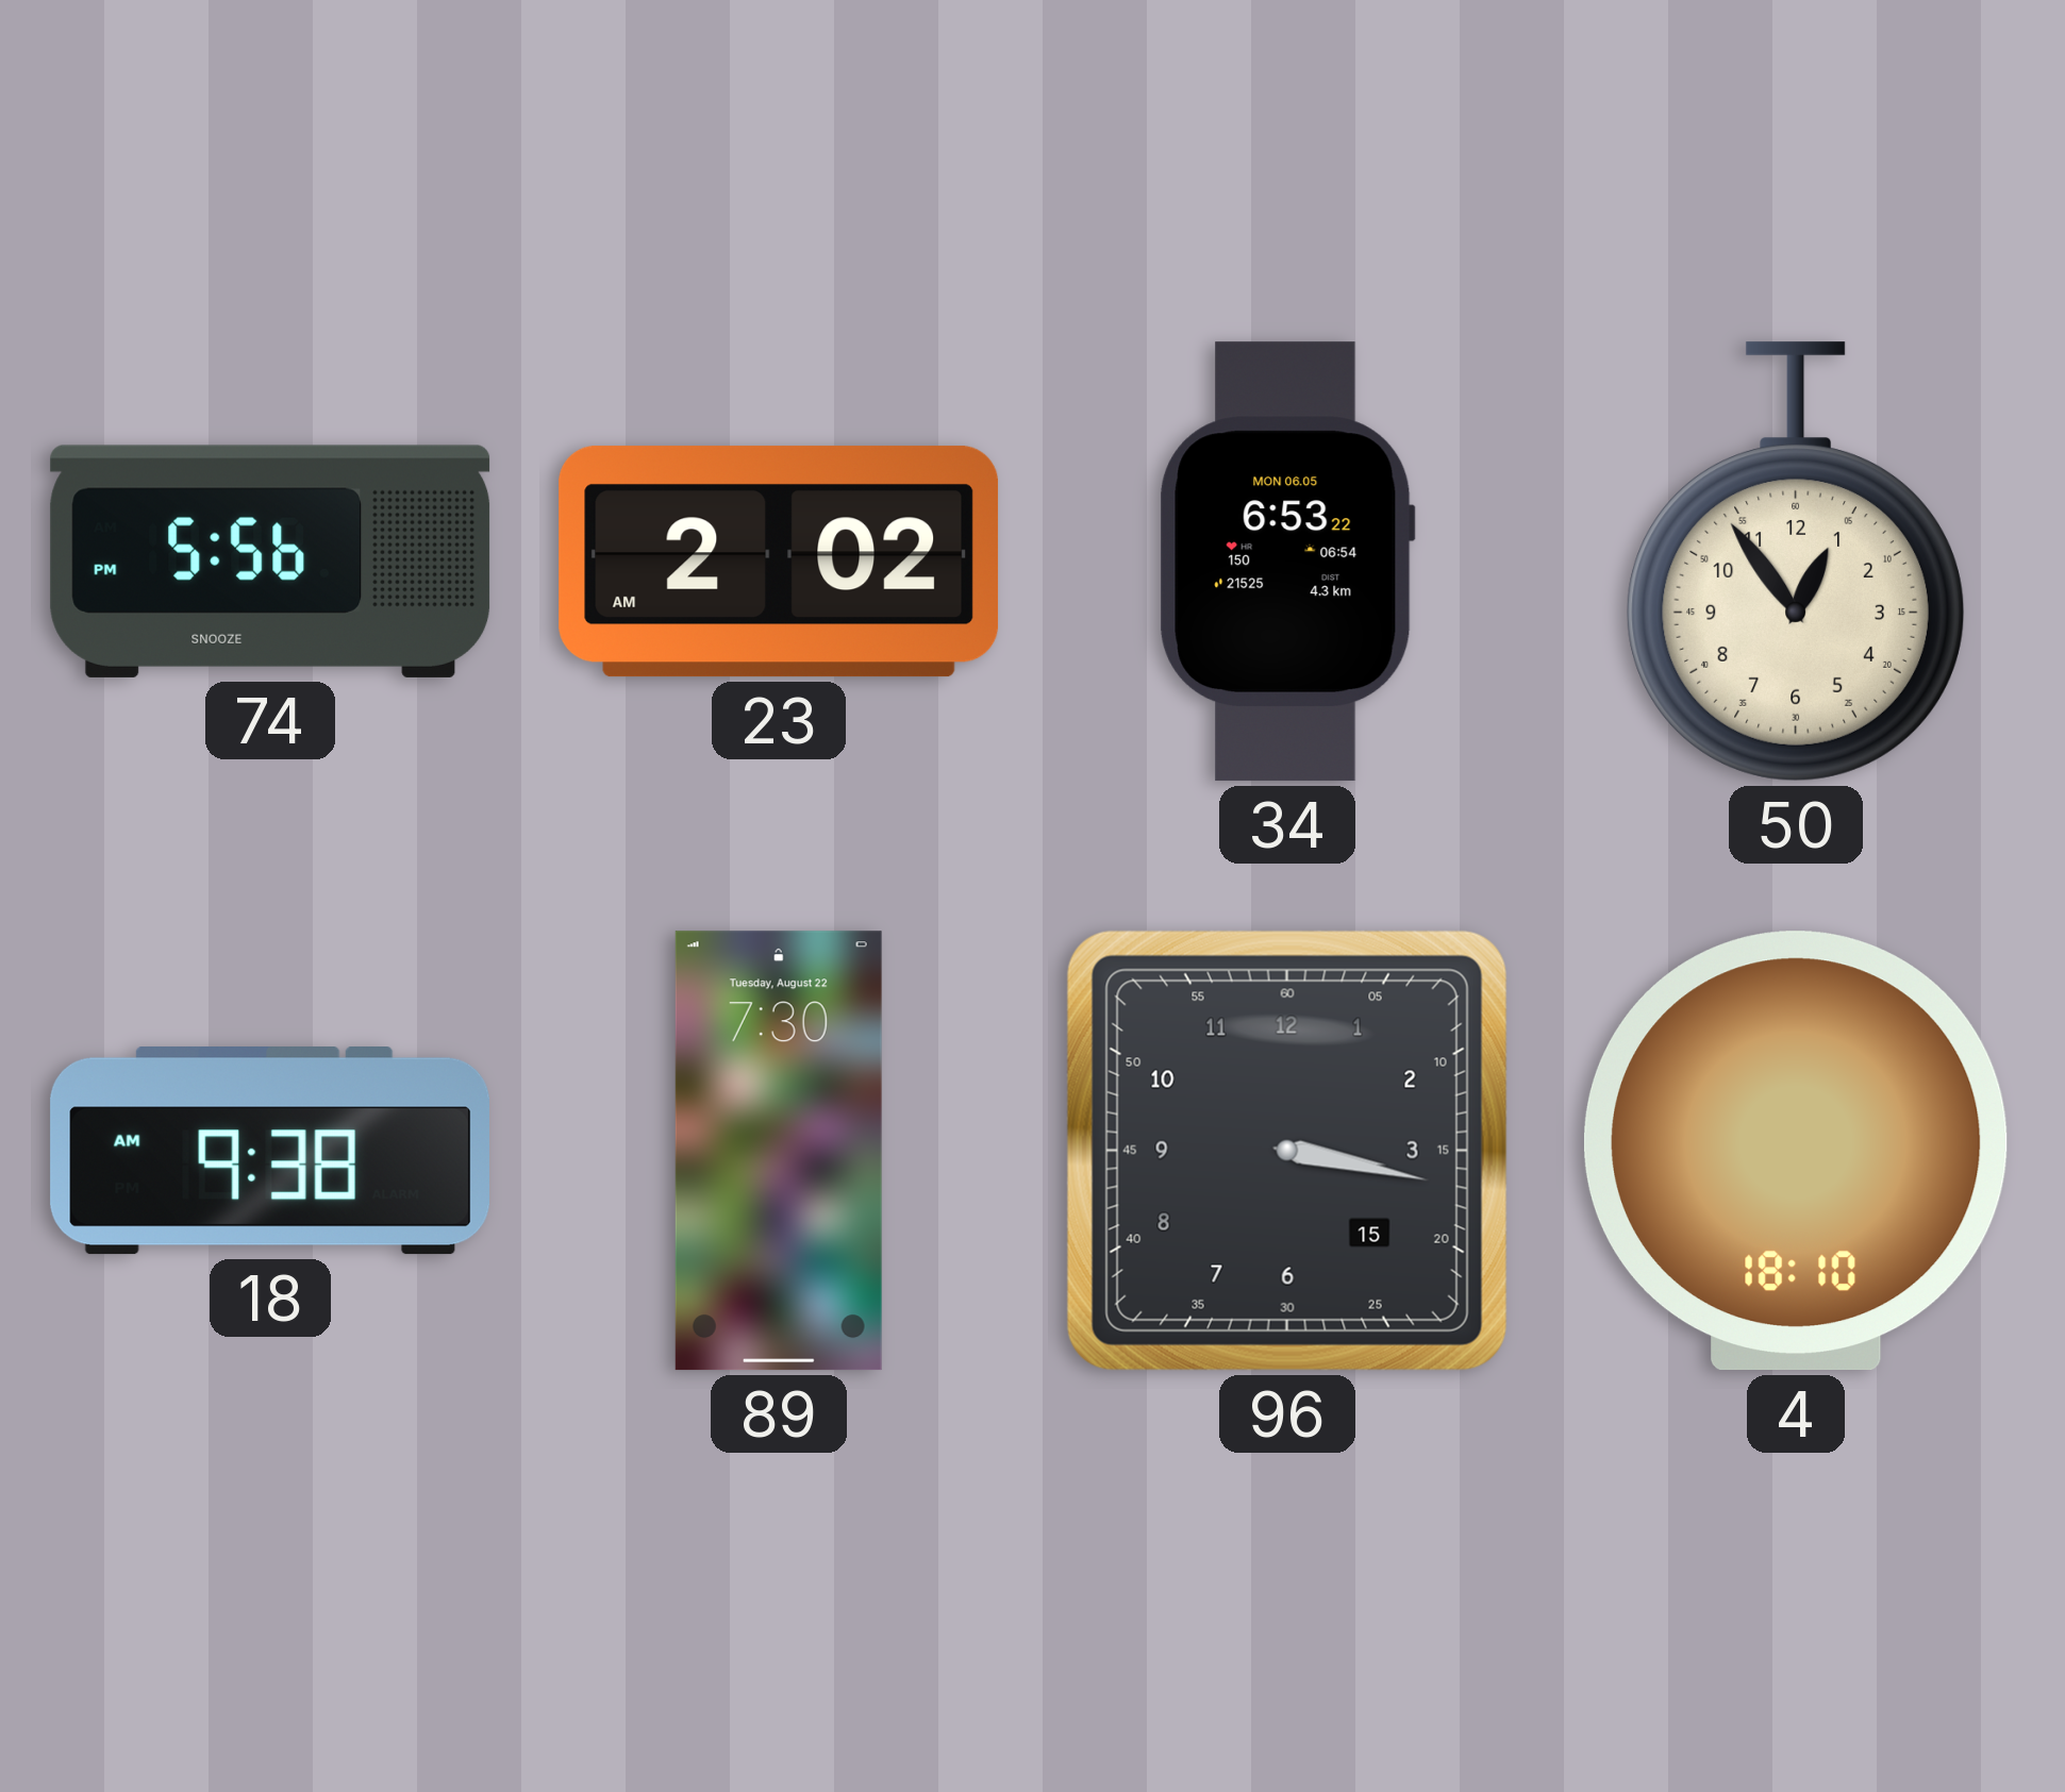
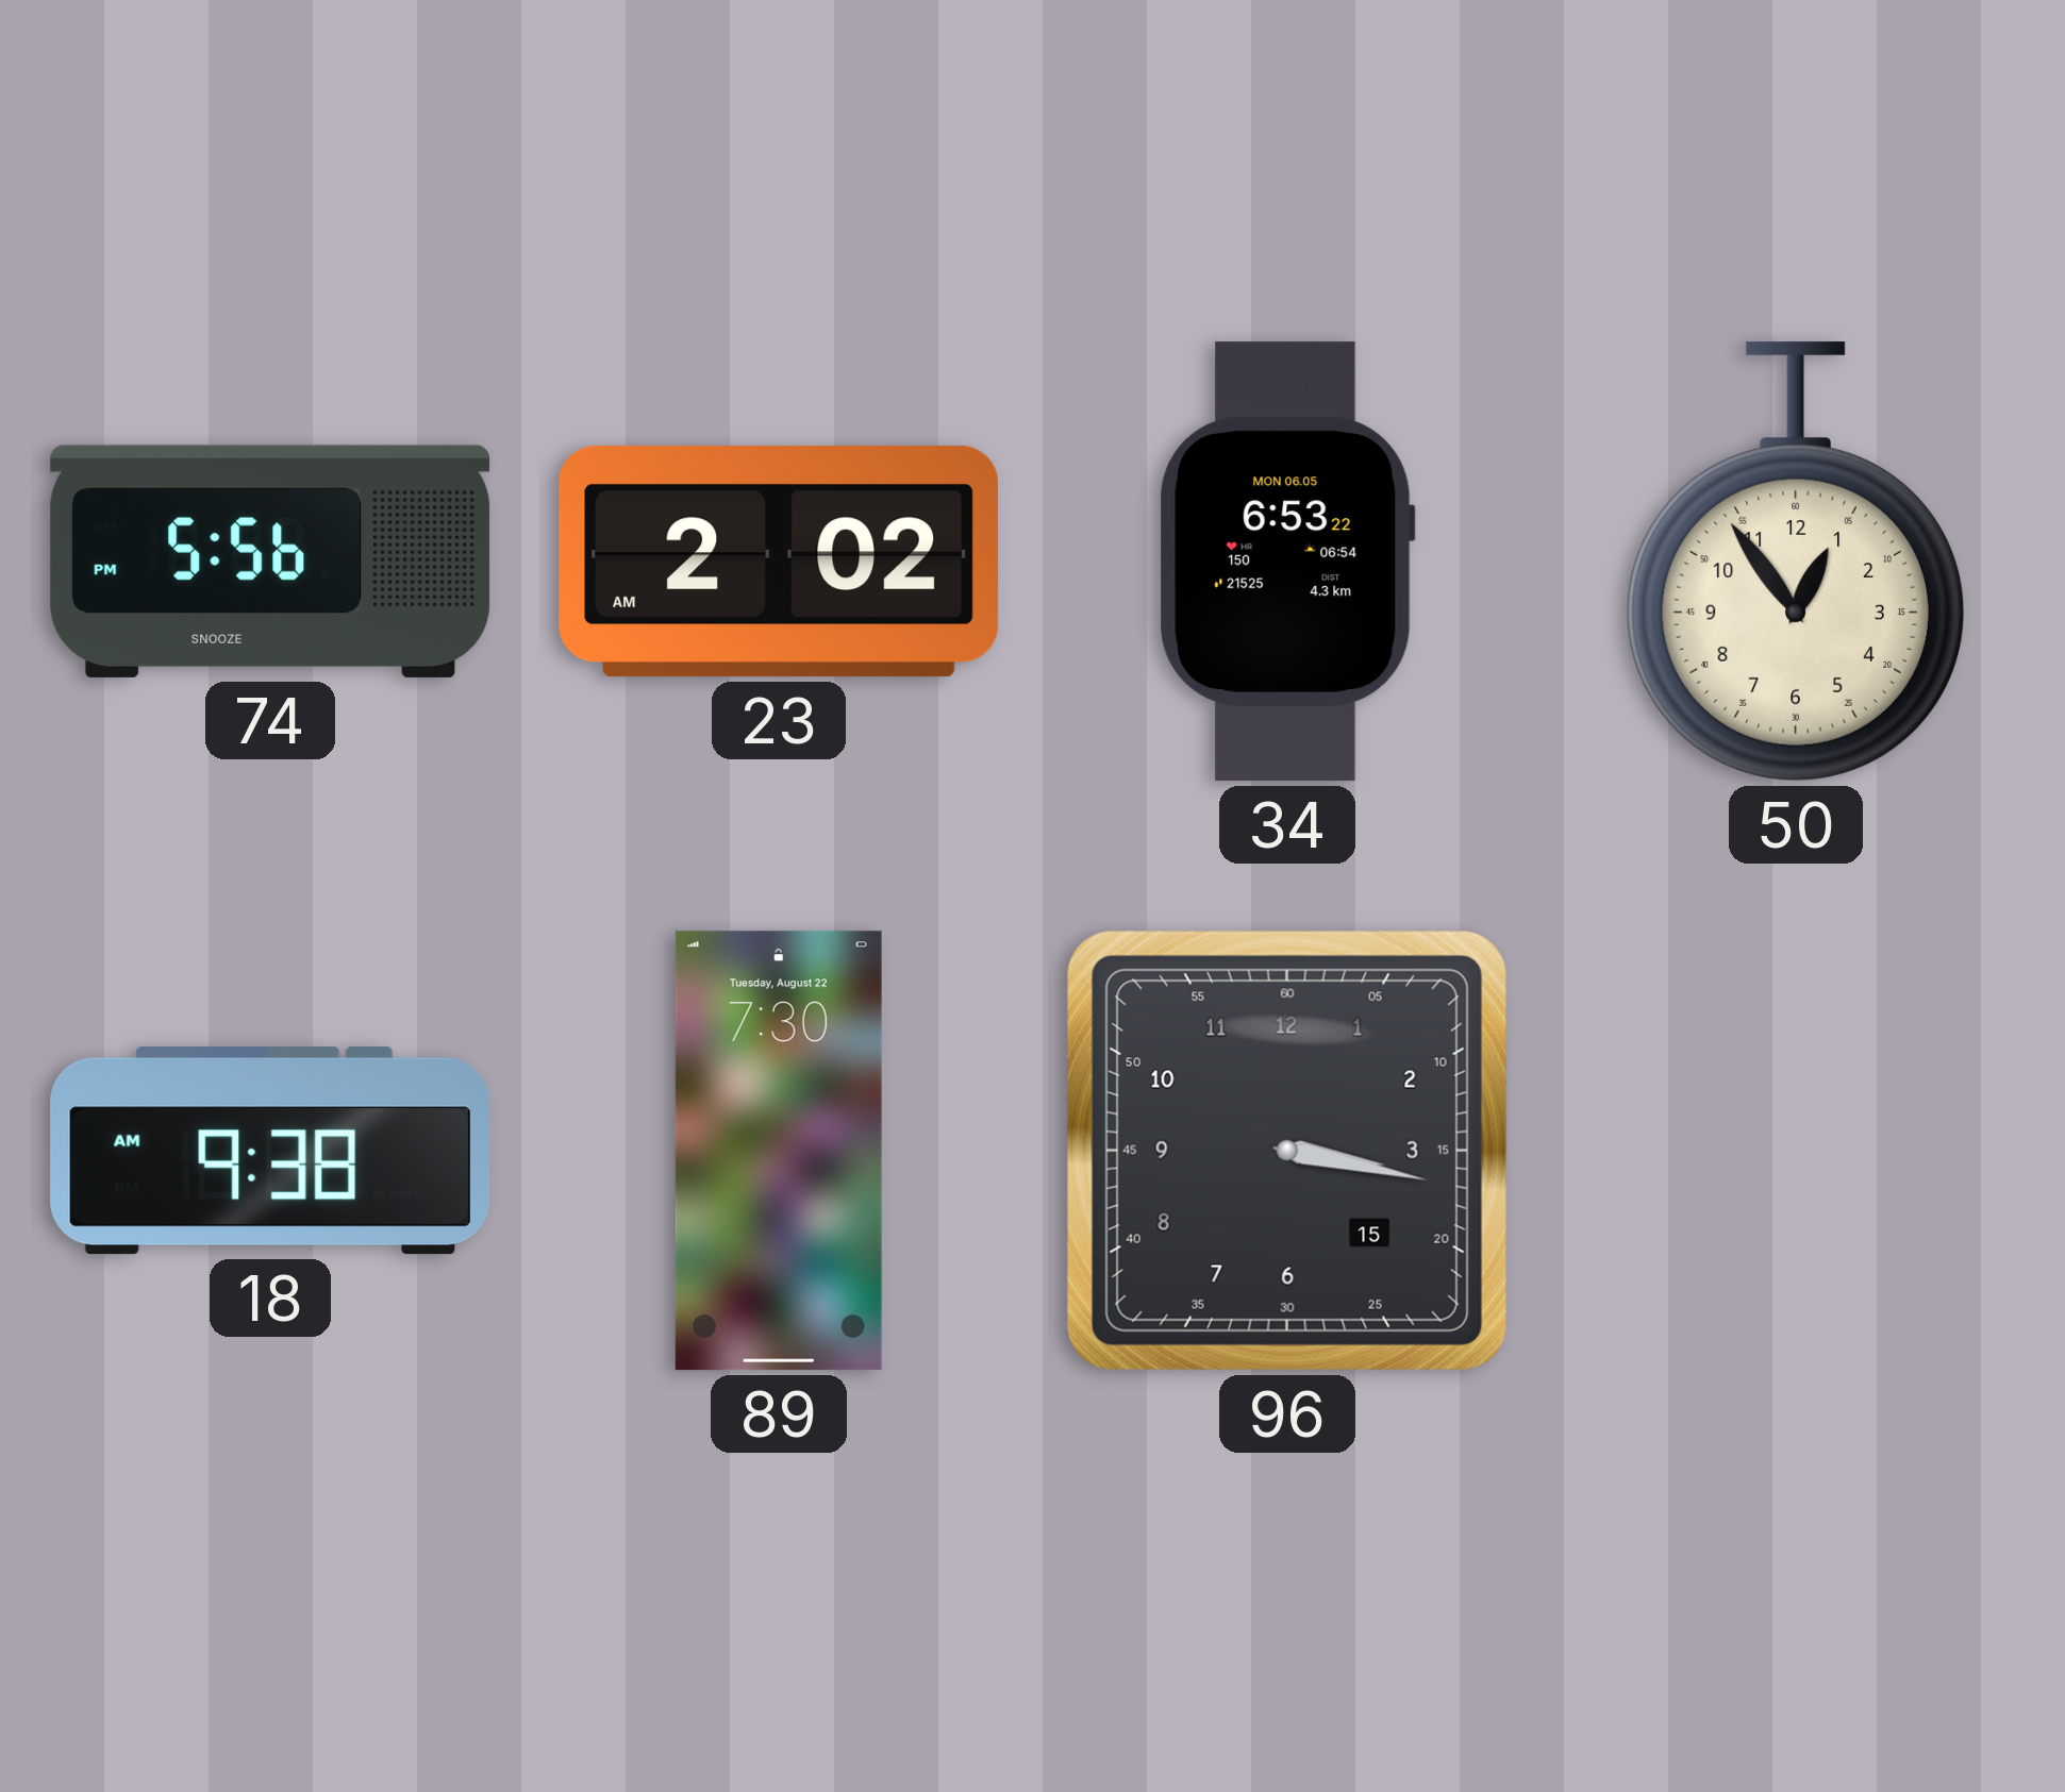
4: 18:10 -> none
